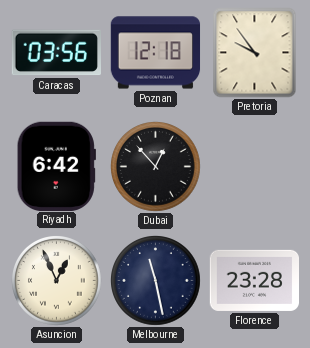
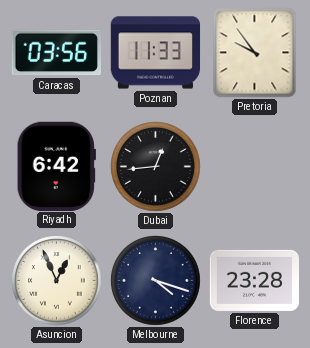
Poznan: 12:18 -> 11:33
Dubai: 12:53 -> 12:44
Melbourne: 11:28 -> 4:18
